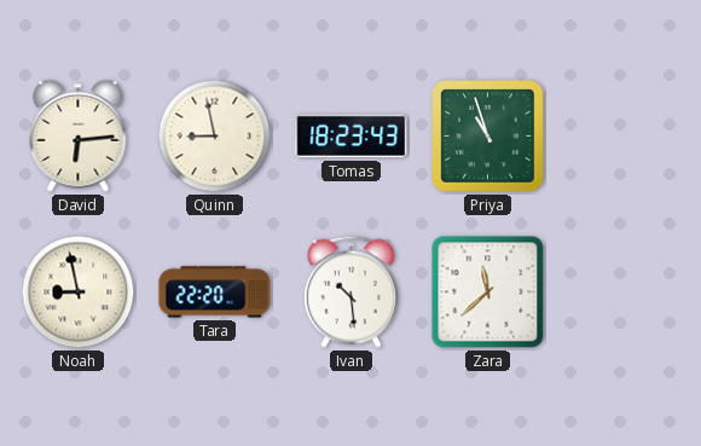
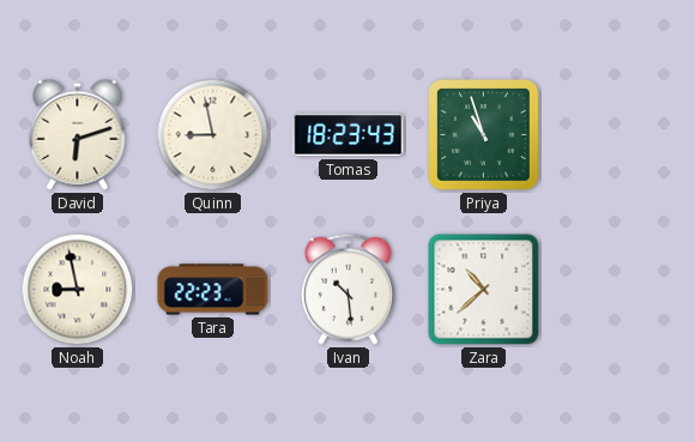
David: 6:14 -> 6:12
Tara: 22:20 -> 22:23
Zara: 11:38 -> 10:38
